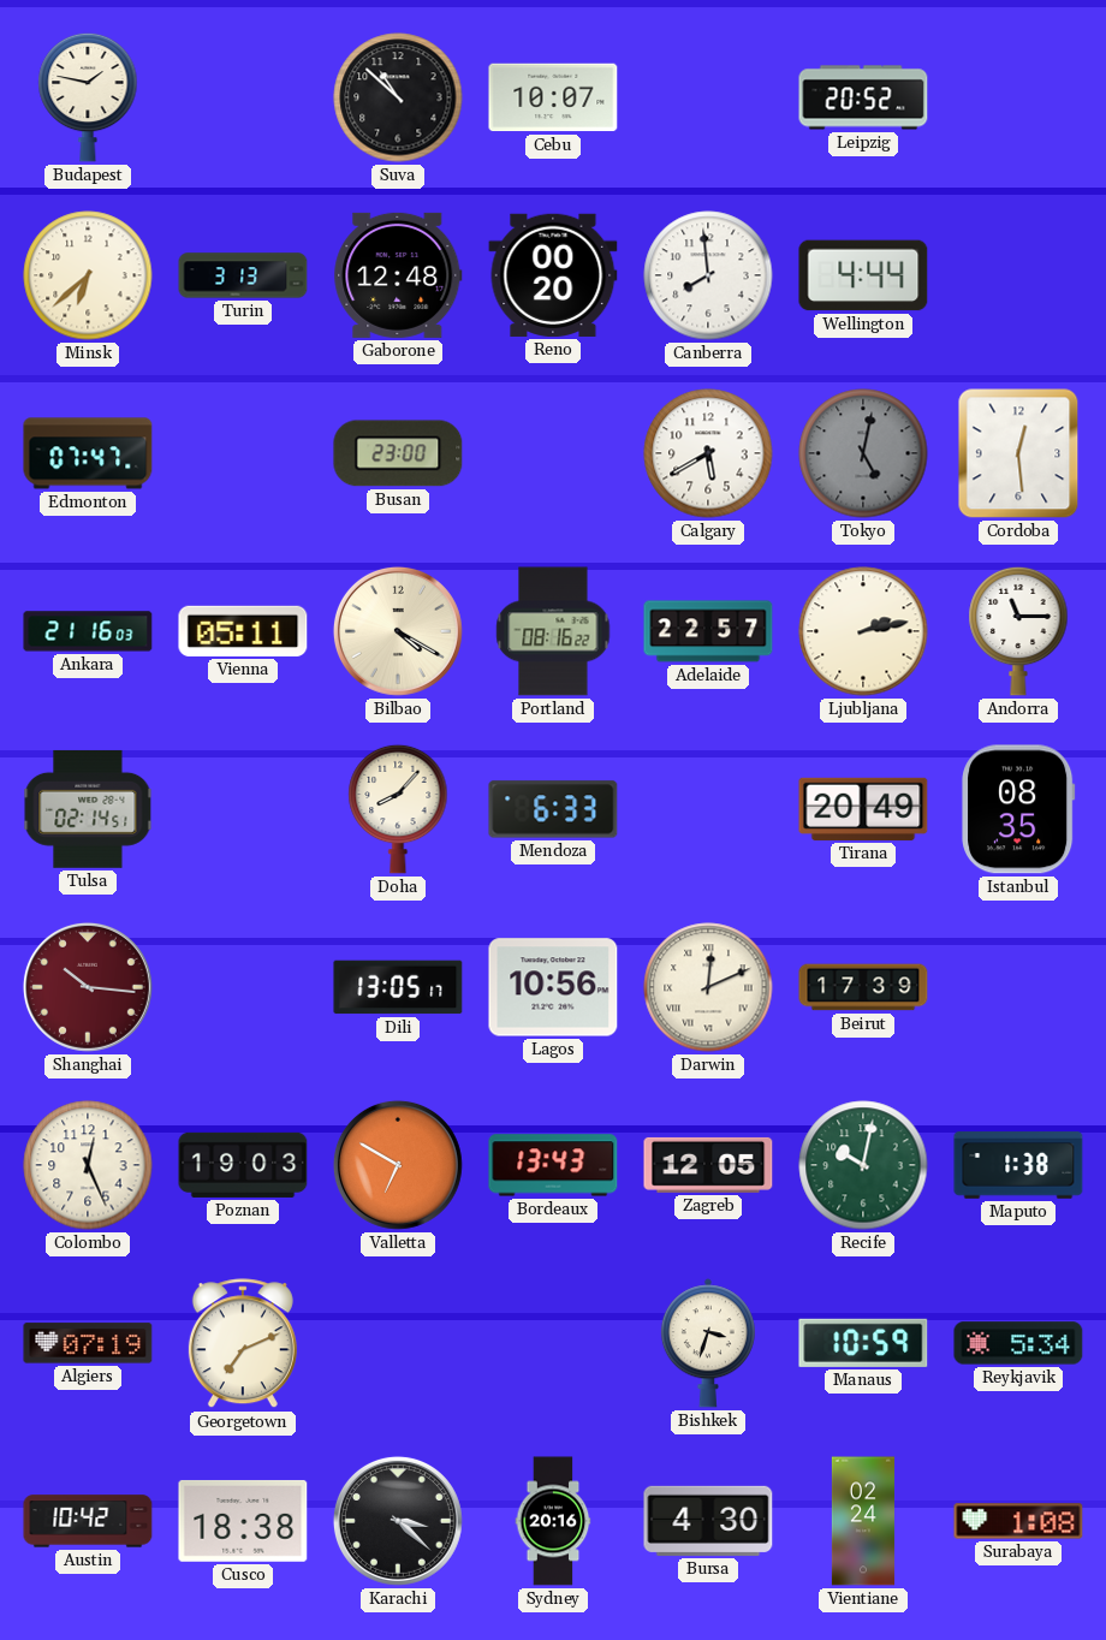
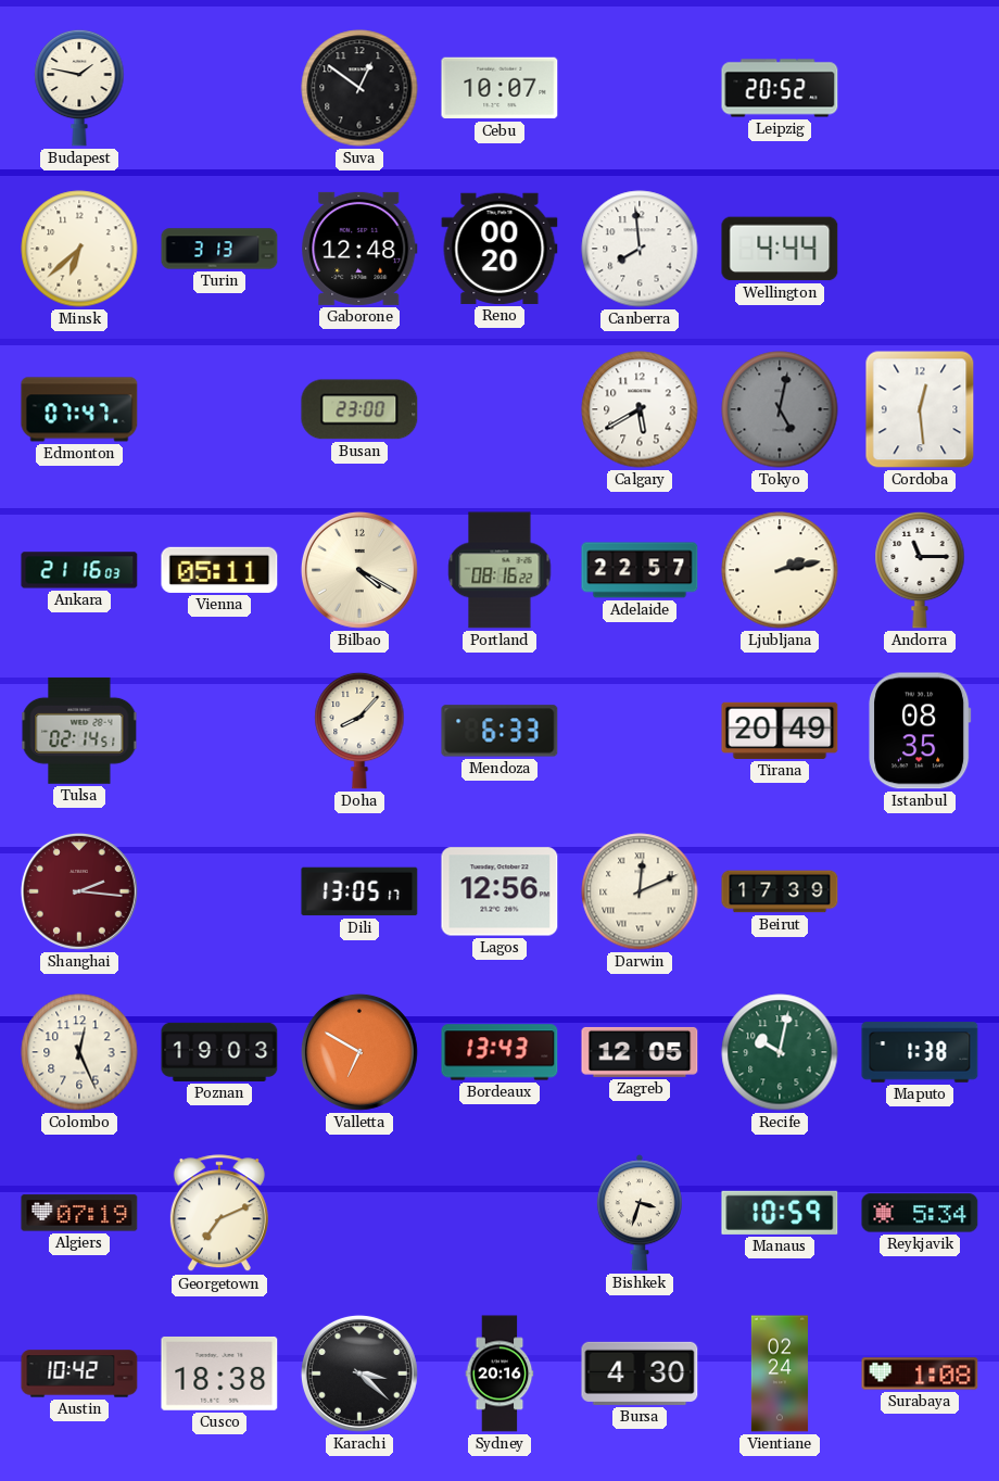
Suva: 10:52 -> 12:51
Shanghai: 10:16 -> 2:16
Lagos: 10:56 -> 12:56
